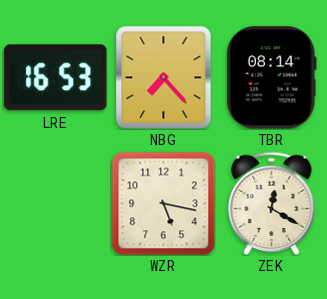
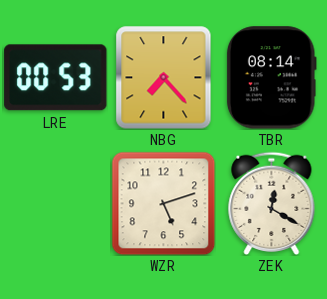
LRE: 16:53 -> 00:53
WZR: 5:17 -> 5:12
